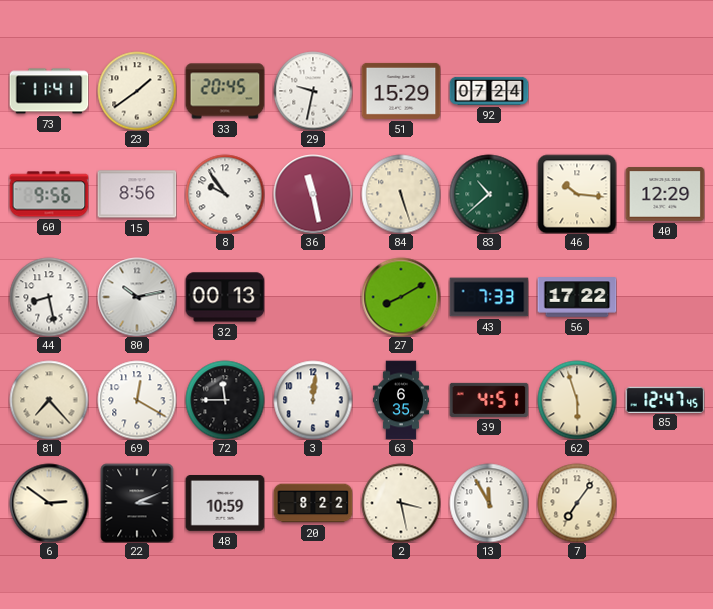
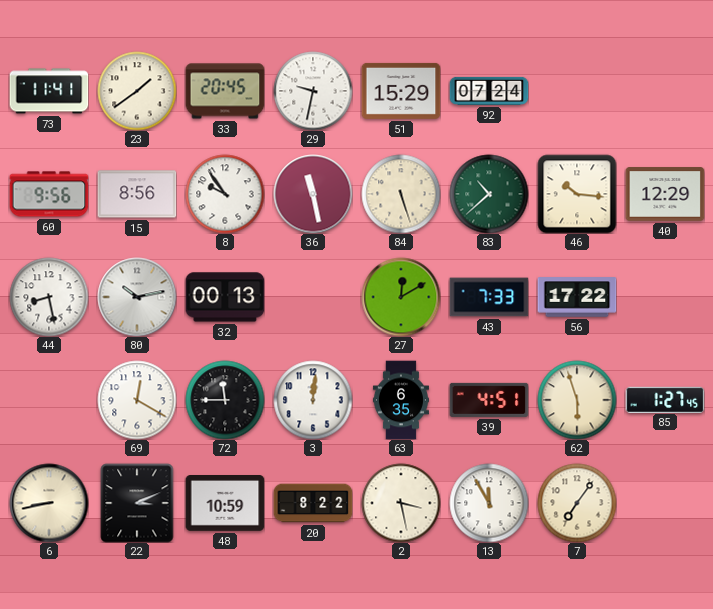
27: 8:10 -> 12:10
81: 7:23 -> none
85: 12:47 -> 1:27
6: 2:51 -> 8:43
